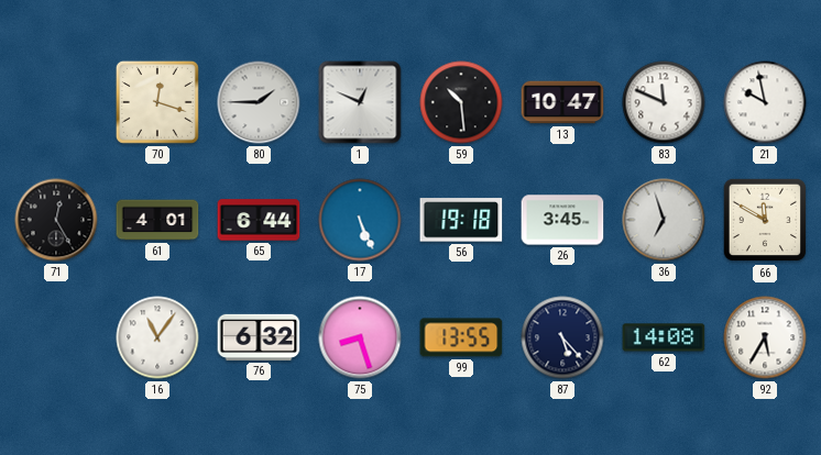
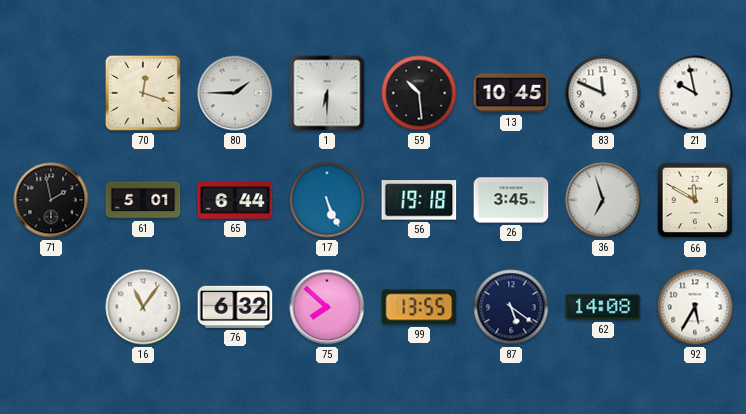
1: 12:49 -> 6:30
13: 10:47 -> 10:45
71: 12:25 -> 1:58
61: 4:01 -> 5:01
75: 8:27 -> 7:52
87: 5:23 -> 5:21
